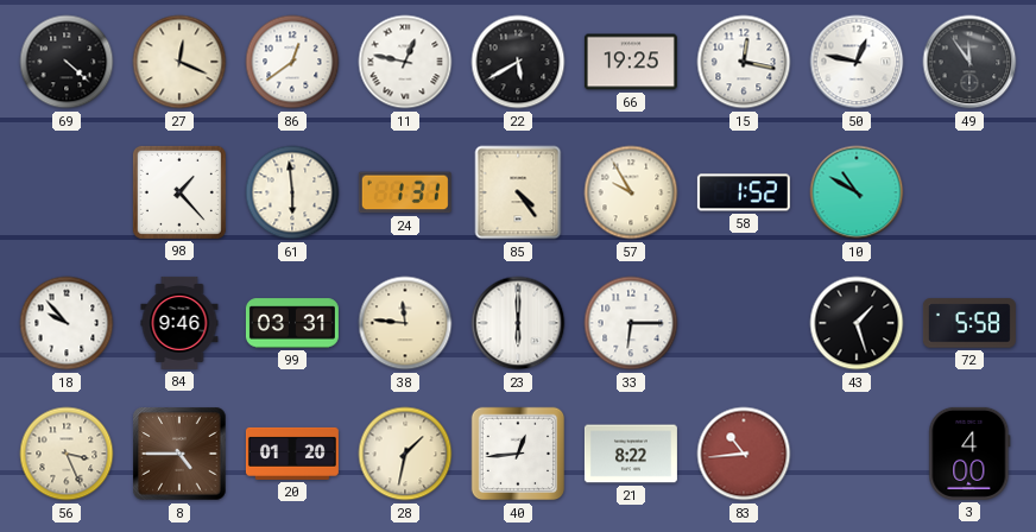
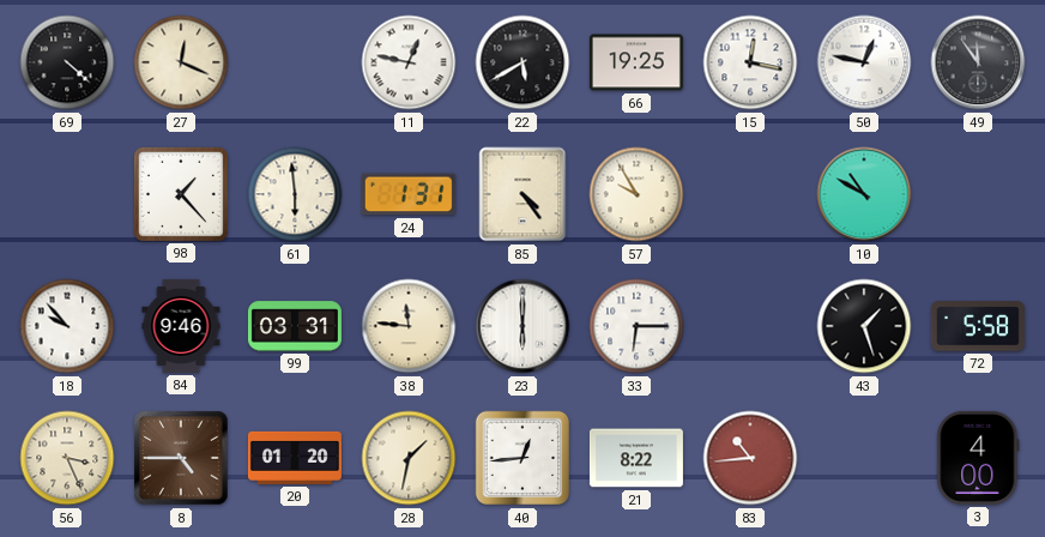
86: 12:39 -> none
58: 1:52 -> none
